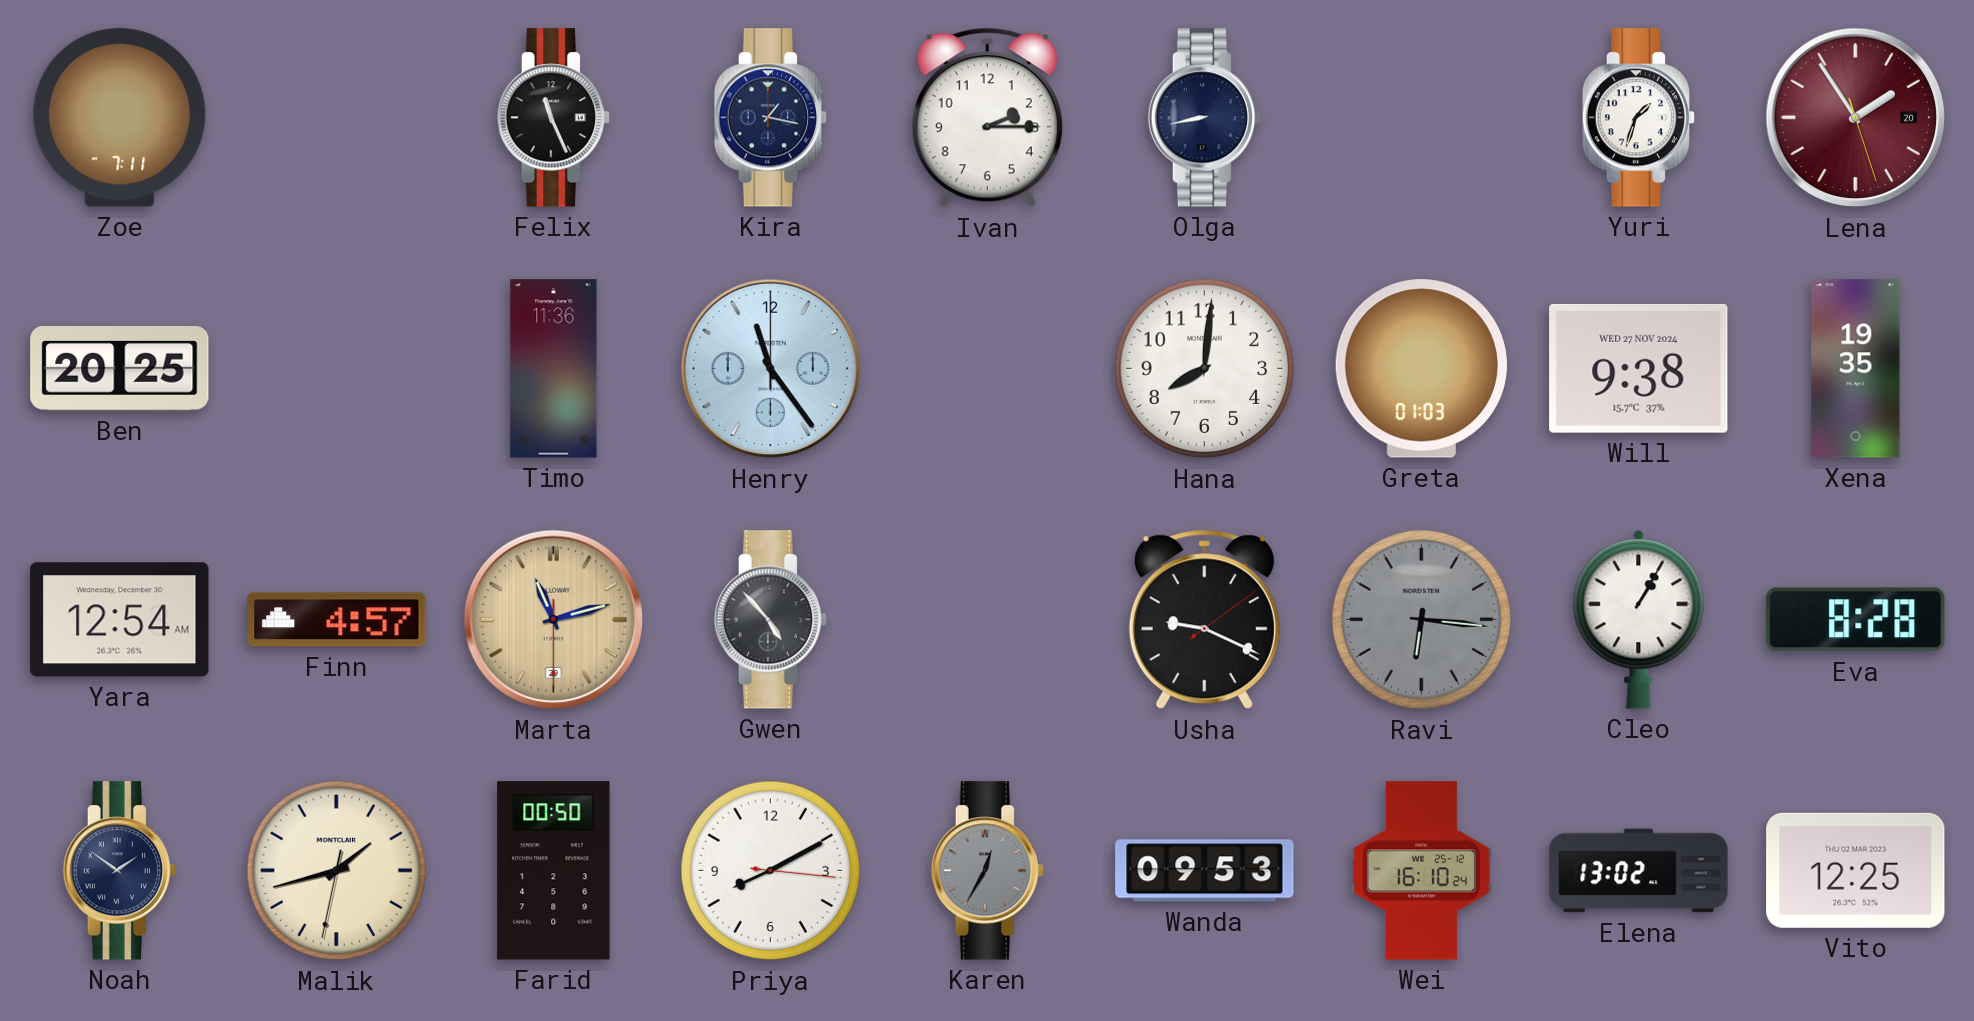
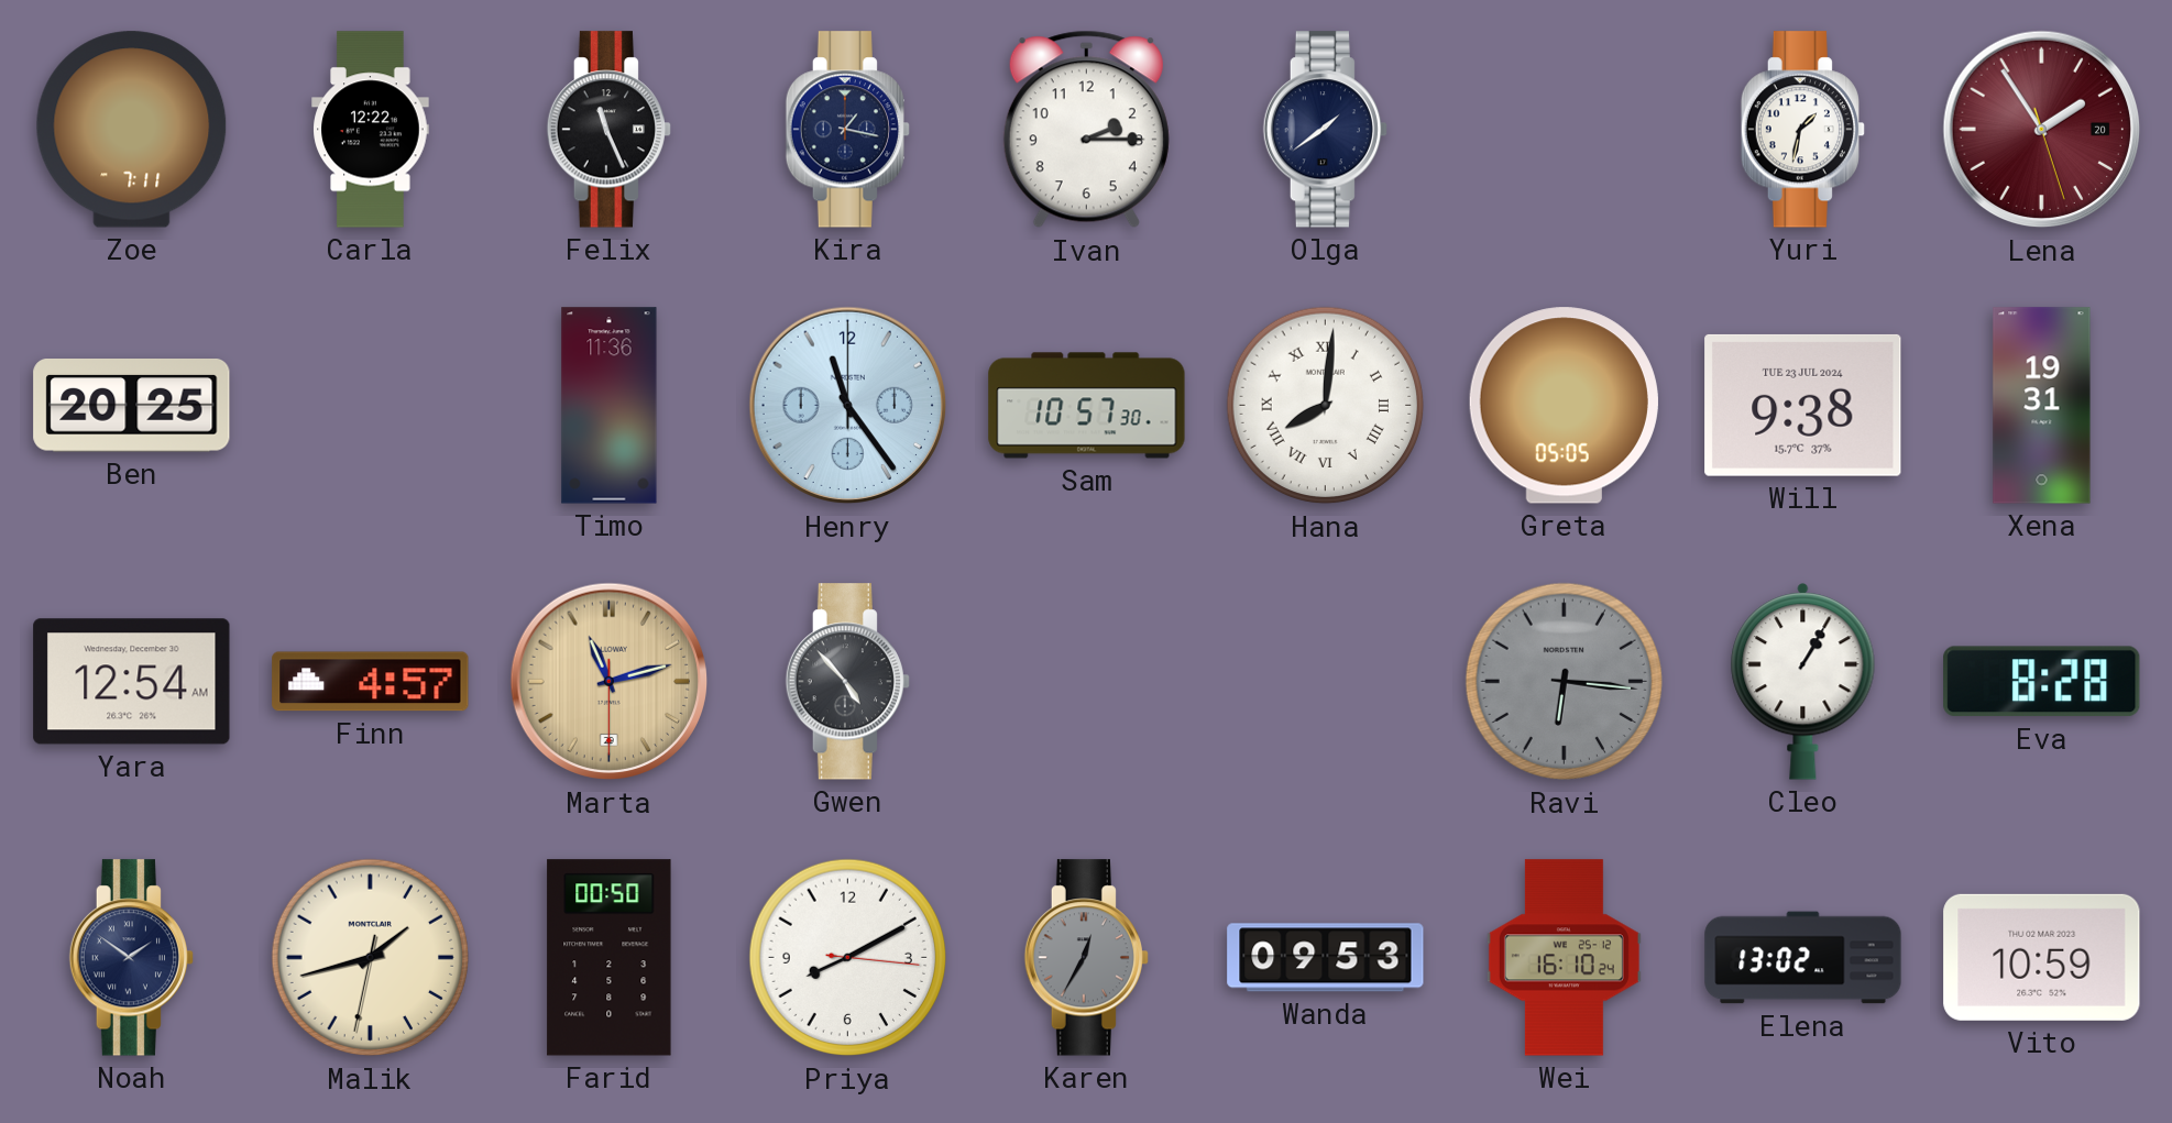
Carla: none -> 12:22
Olga: 8:43 -> 1:39
Yuri: 1:33 -> 1:32
Sam: none -> 10:57
Hana numerals: Arabic -> Roman
Greta: 01:03 -> 05:05
Will date: WED 27 NOV 2024 -> TUE 23 JUL 2024
Xena: 19:35 -> 19:31
Usha: 9:19 -> none
Vito: 12:25 -> 10:59
